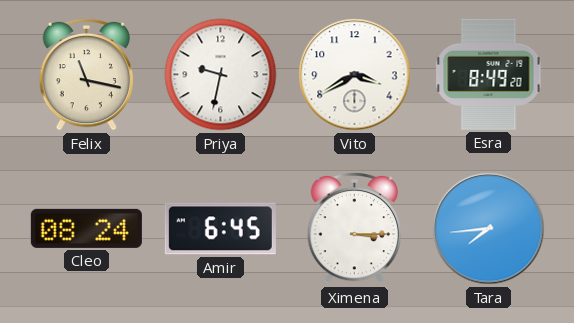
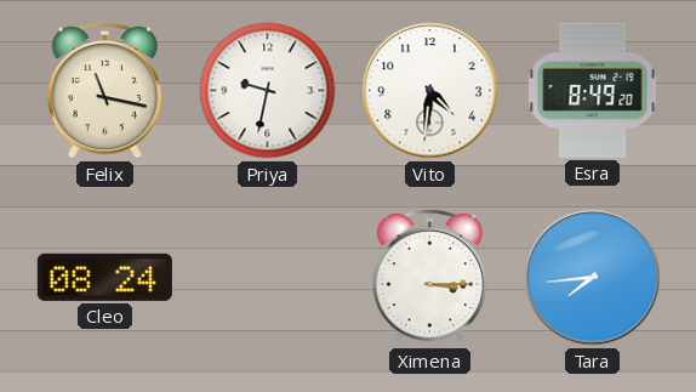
Vito: 3:40 -> 4:31
Amir: 6:45 -> none
